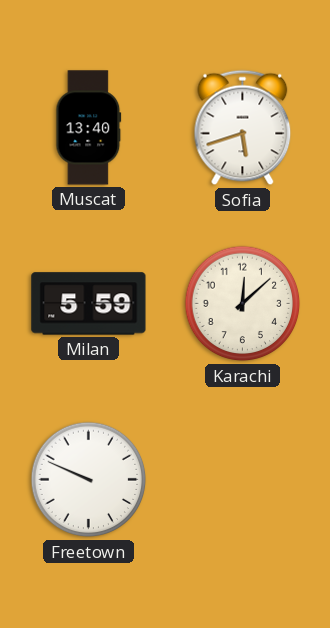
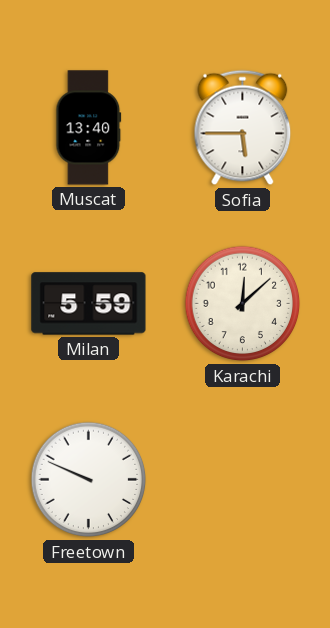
Sofia: 5:42 -> 5:45
